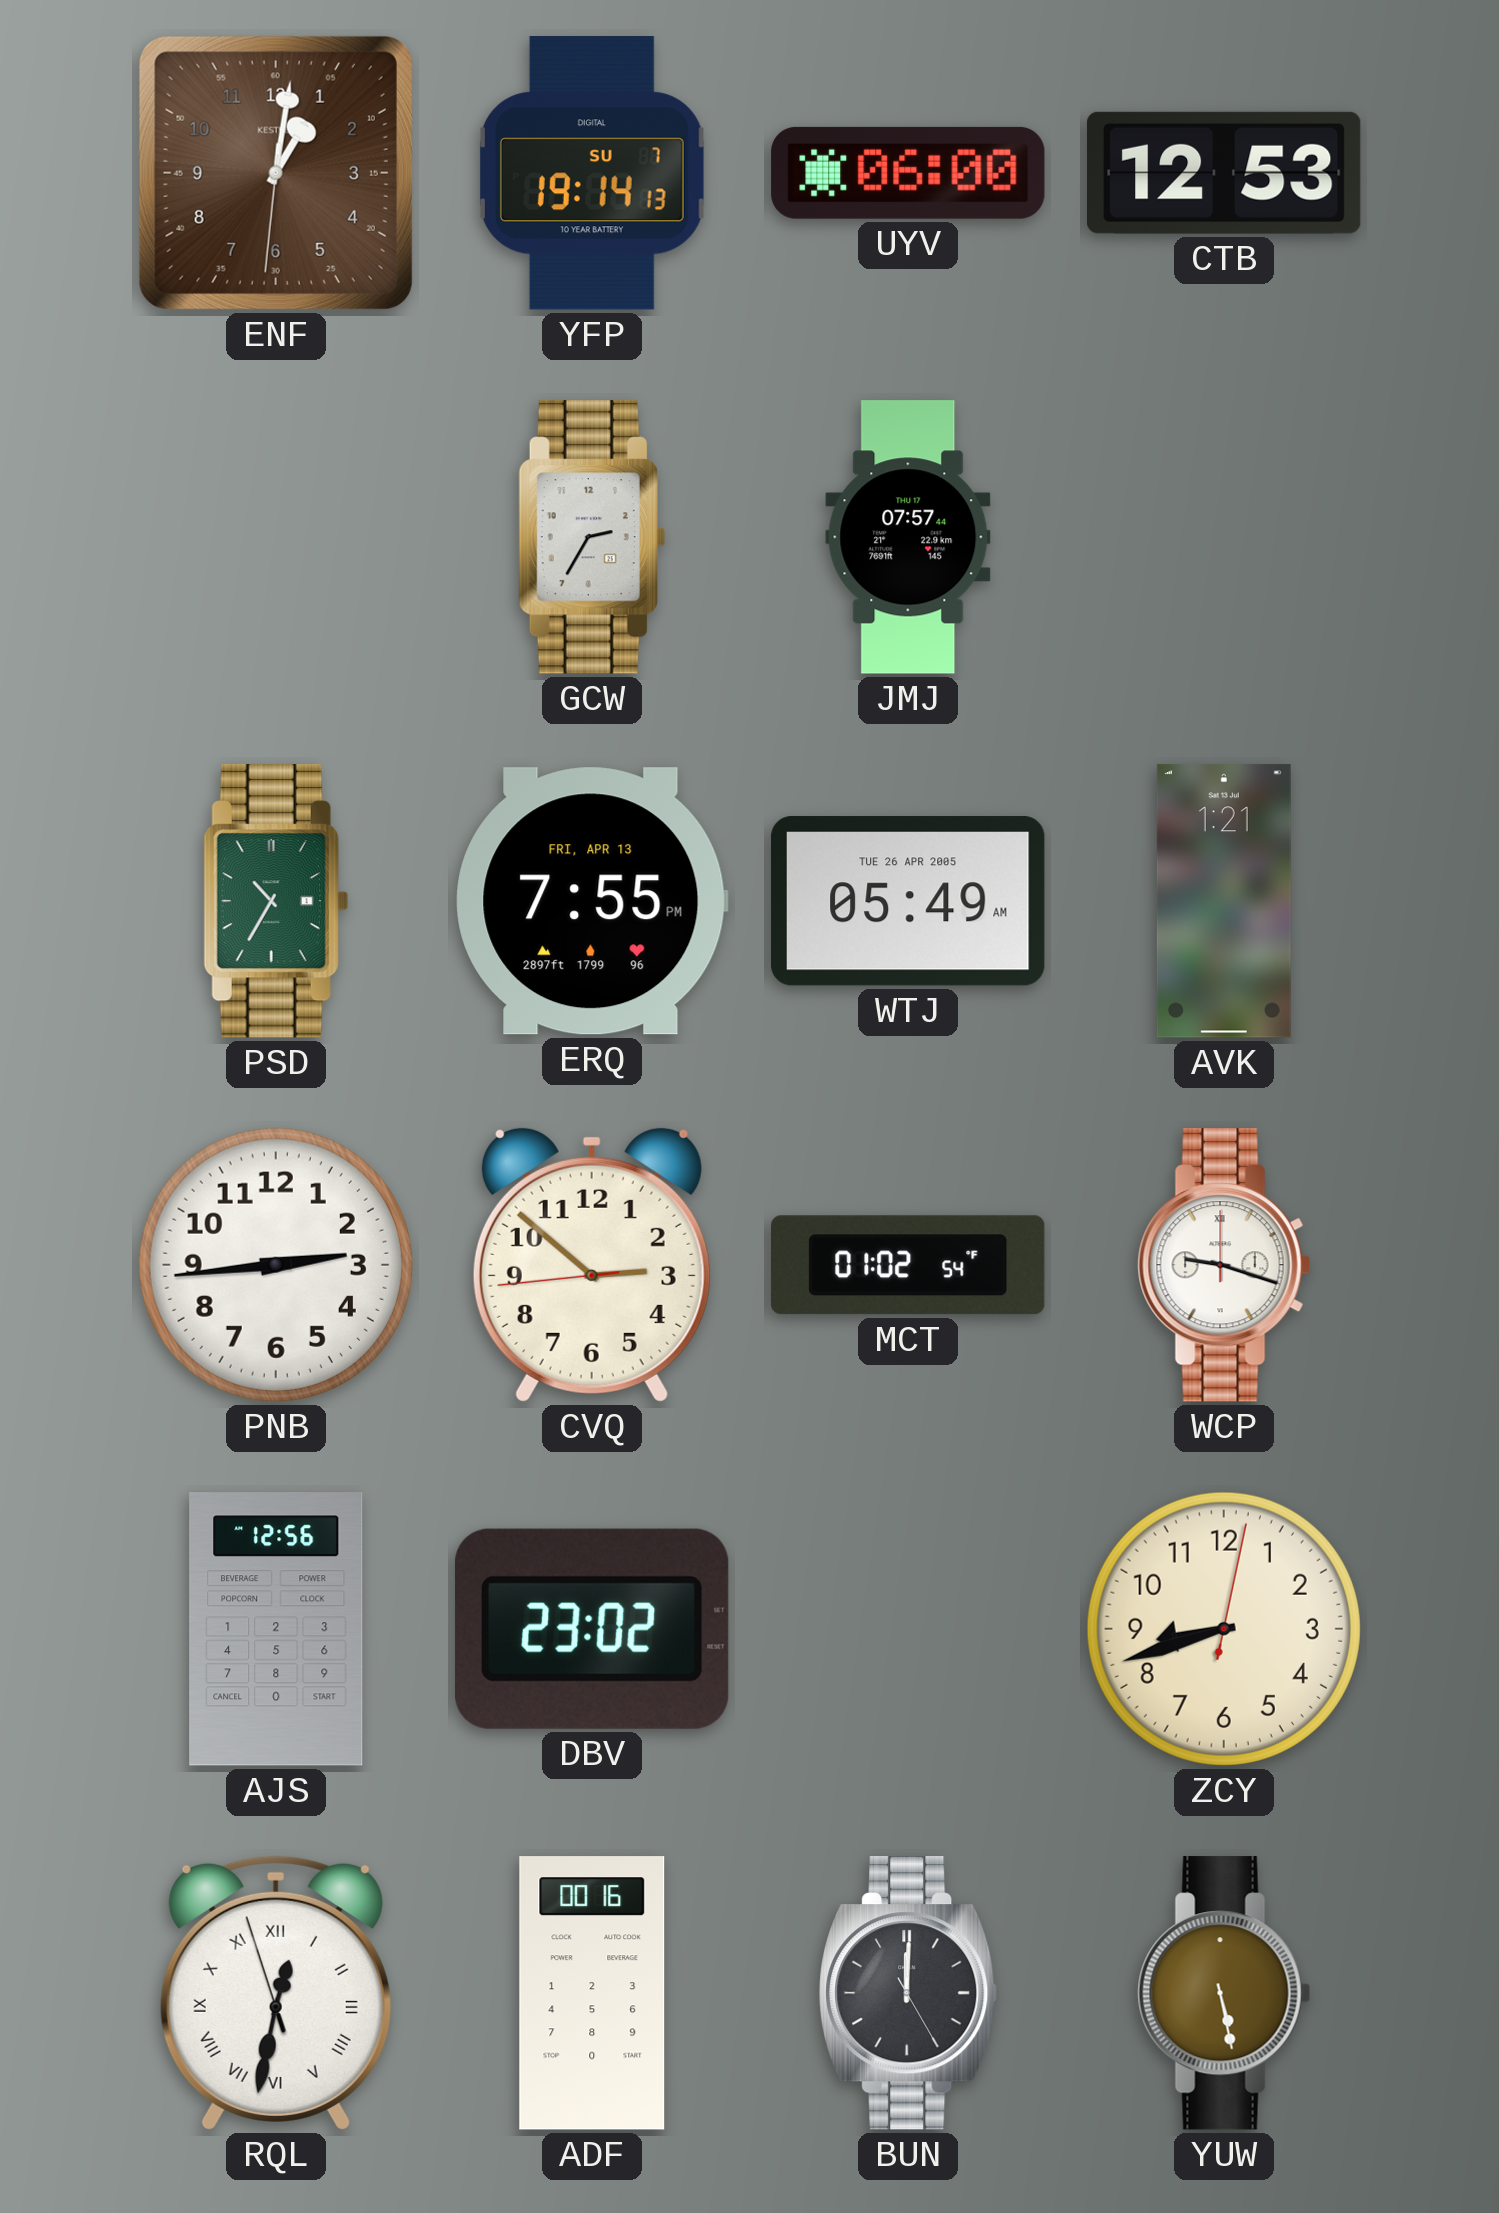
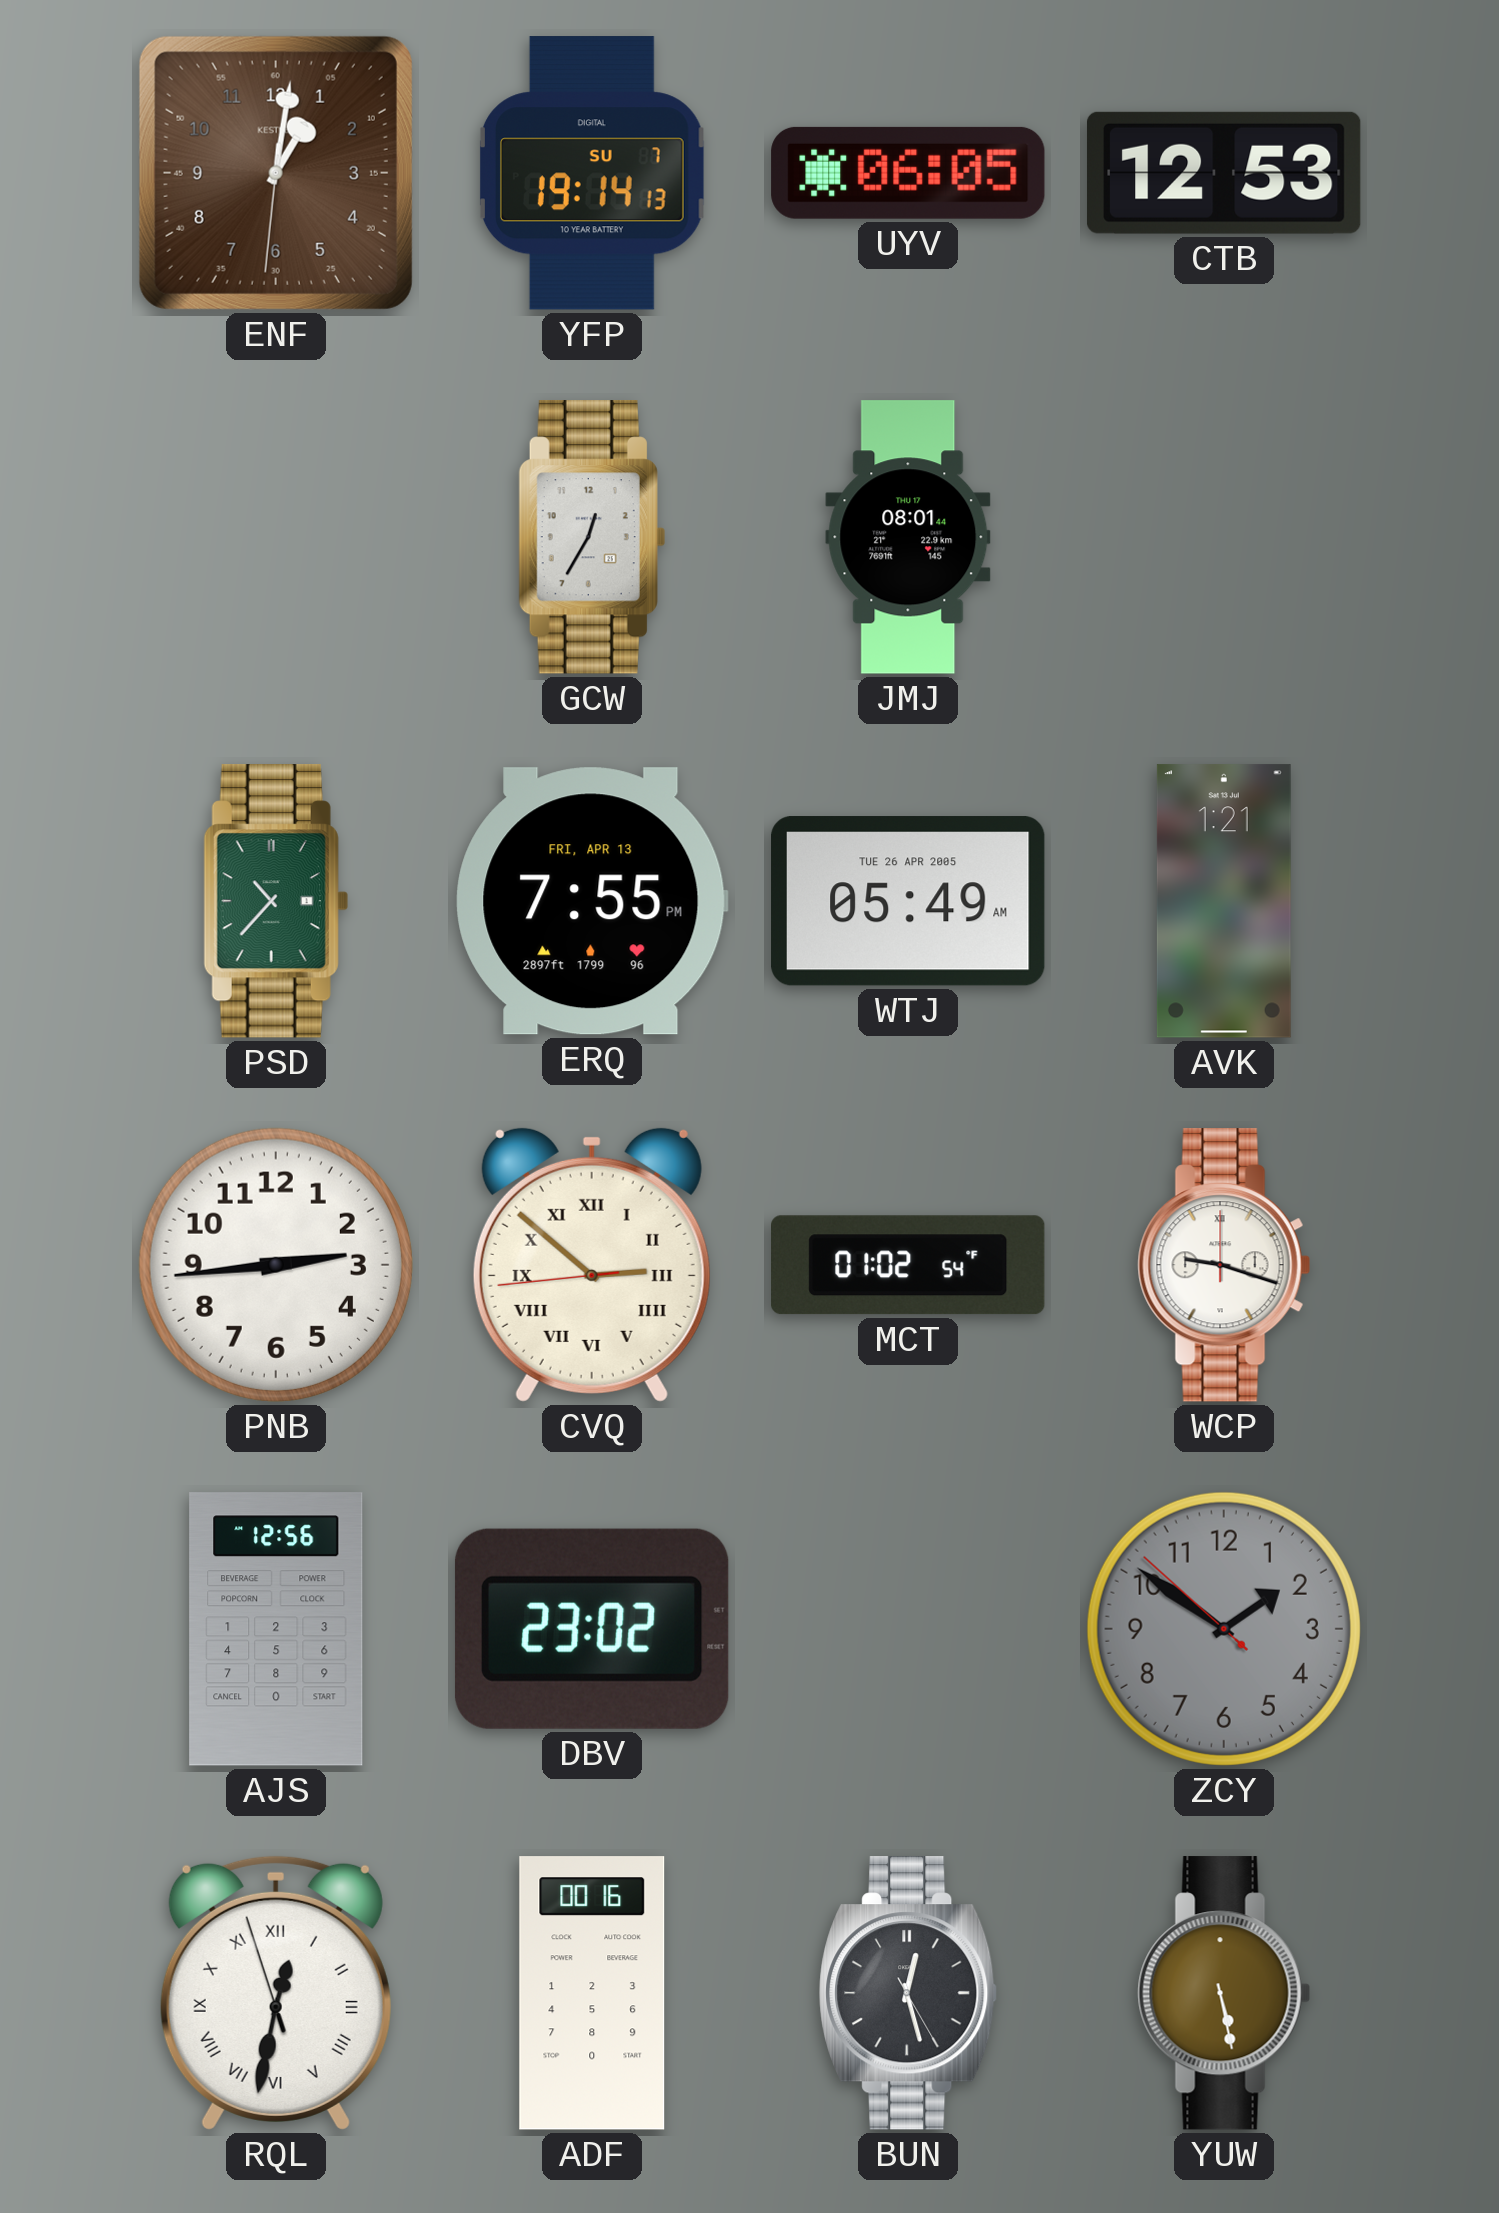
UYV: 06:00 -> 06:05
GCW: 2:35 -> 12:35
JMJ: 07:57 -> 08:01
PSD: 10:35 -> 10:37
CVQ numerals: Arabic -> Roman
ZCY: 8:42 -> 1:50
ZCY dial: cream -> grey
BUN: 12:00 -> 12:27
